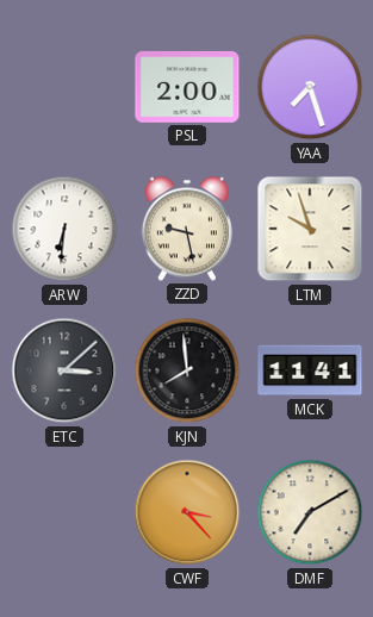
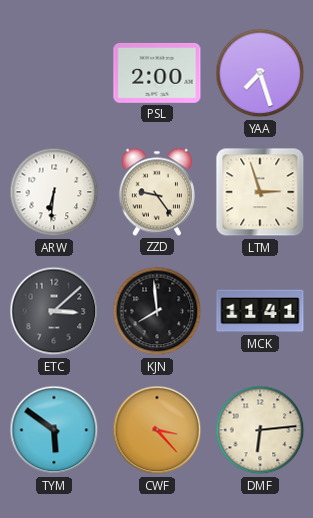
ZZD: 9:28 -> 9:24
LTM: 9:57 -> 2:57
TYM: none -> 5:51
DMF: 7:10 -> 6:14
